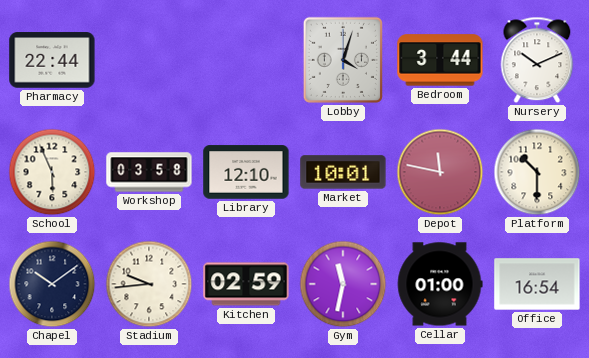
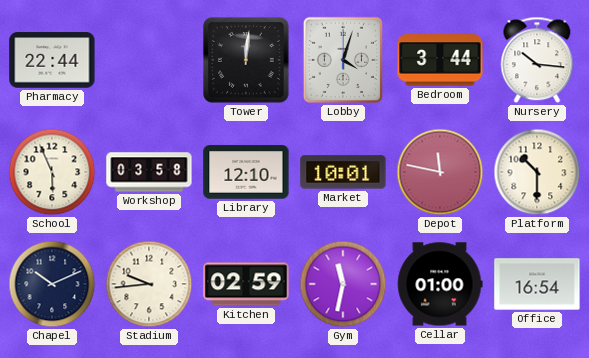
Tower: none -> 12:01
Nursery: 10:11 -> 10:16
Chapel: 10:09 -> 10:11
